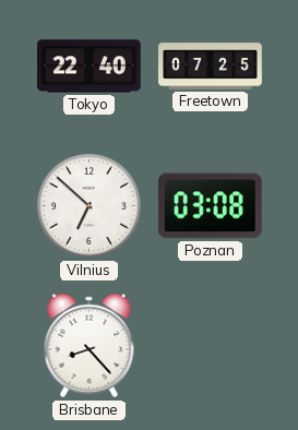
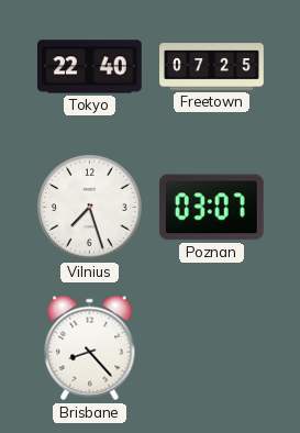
Vilnius: 6:52 -> 7:27
Poznan: 03:08 -> 03:07
